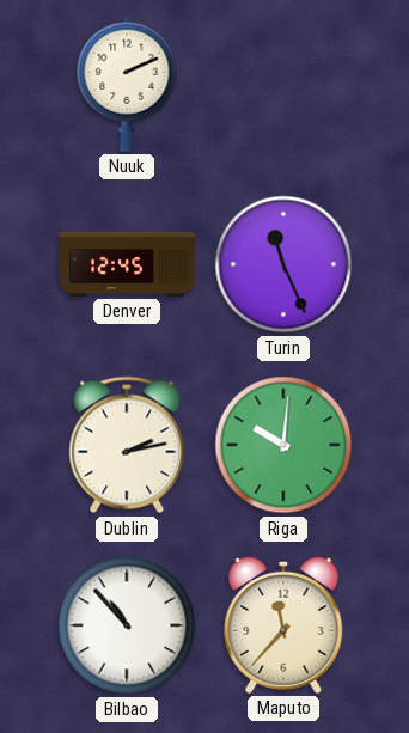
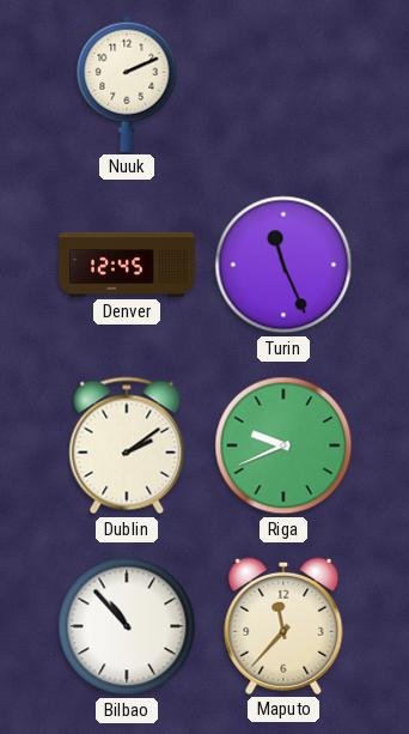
Dublin: 2:13 -> 2:09
Riga: 10:01 -> 9:41
